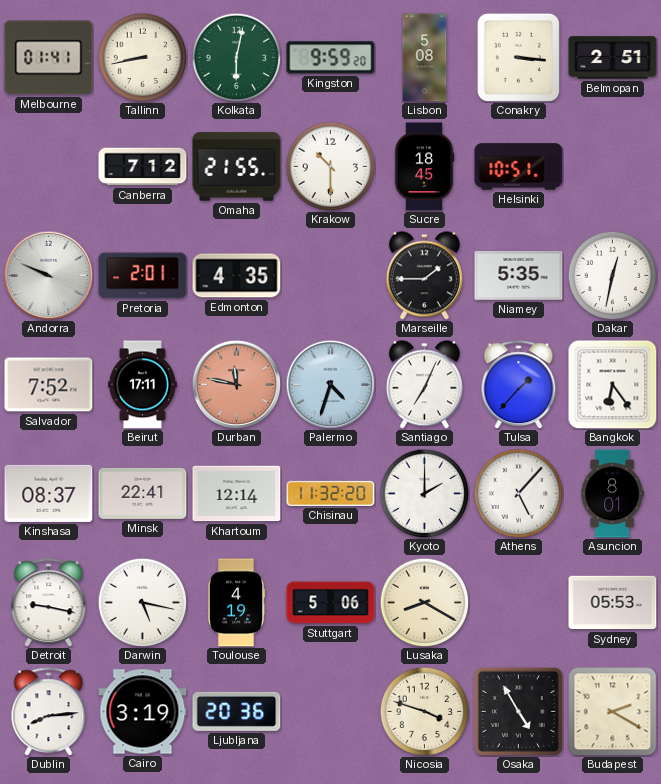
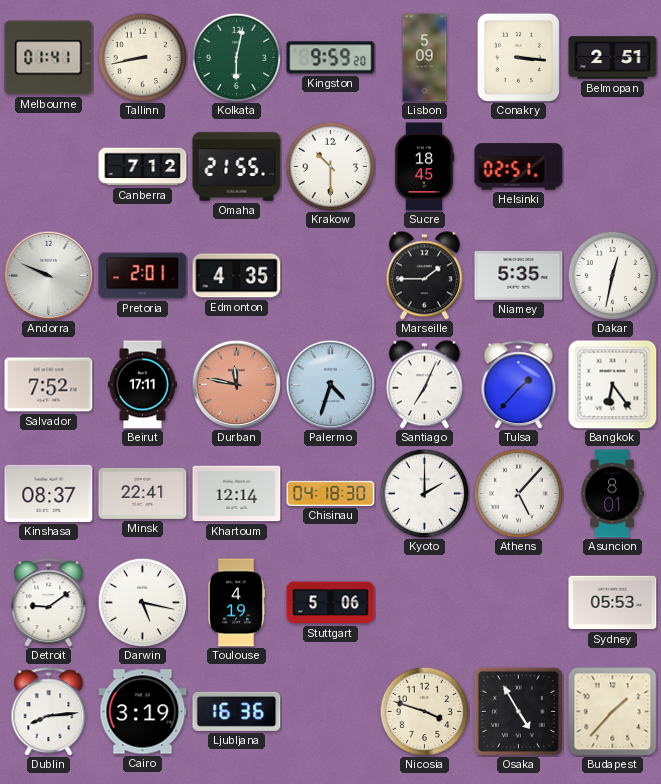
Lisbon: 5:08 -> 5:09
Helsinki: 10:51 -> 02:51
Chisinau: 11:32 -> 04:18
Detroit: 9:17 -> 9:09
Lusaka: 8:20 -> none
Ljubljana: 20:36 -> 16:36
Budapest: 2:20 -> 1:37
